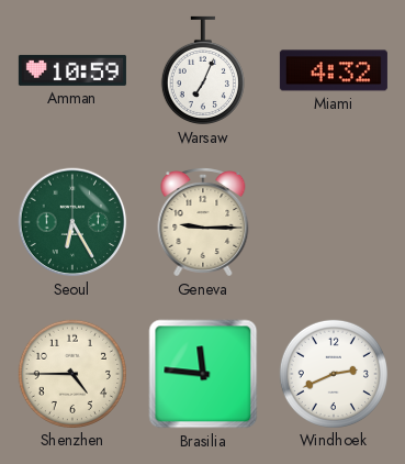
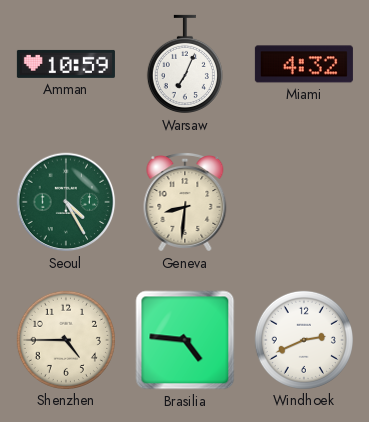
Seoul: 6:25 -> 4:25
Geneva: 9:15 -> 8:31
Brasilia: 11:46 -> 4:46
